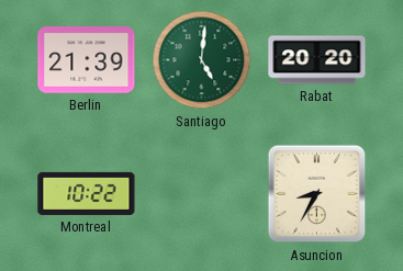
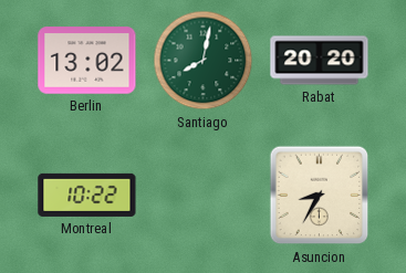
Berlin: 21:39 -> 13:02
Santiago: 5:01 -> 8:02
